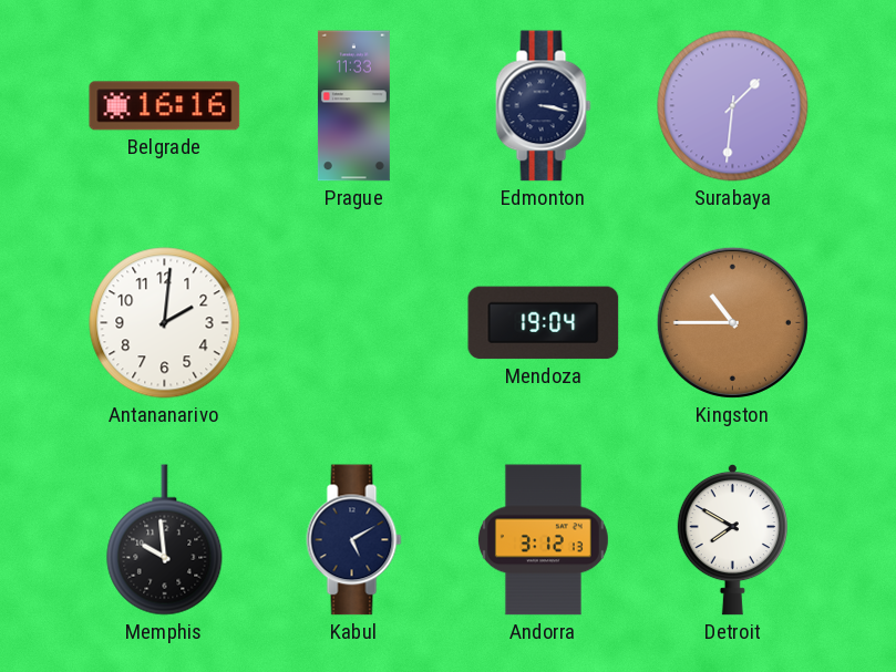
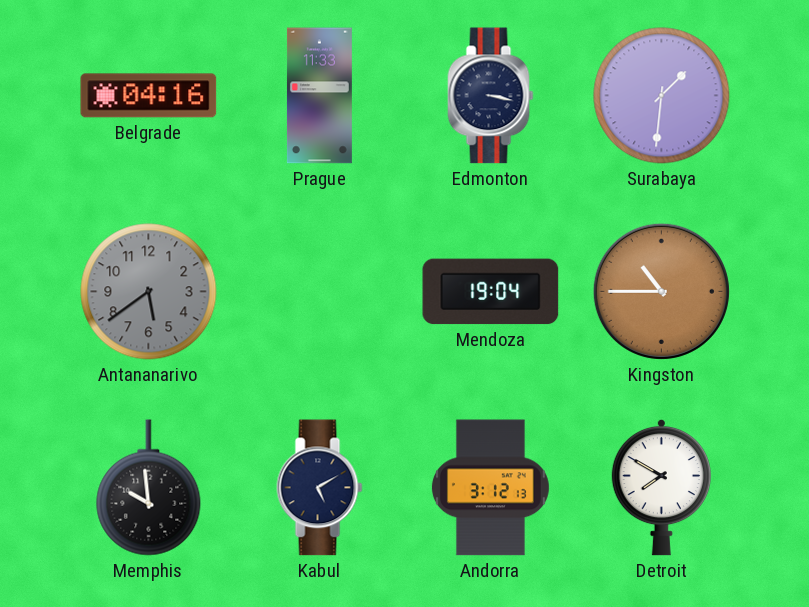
Belgrade: 16:16 -> 04:16
Antananarivo: 2:01 -> 5:39
Antananarivo dial: white -> grey
